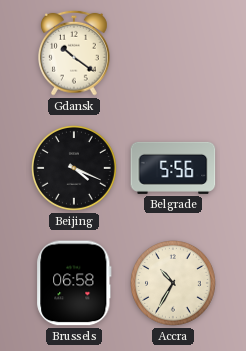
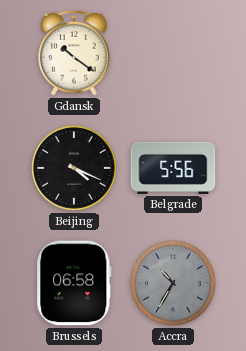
Accra dial: cream -> grey
